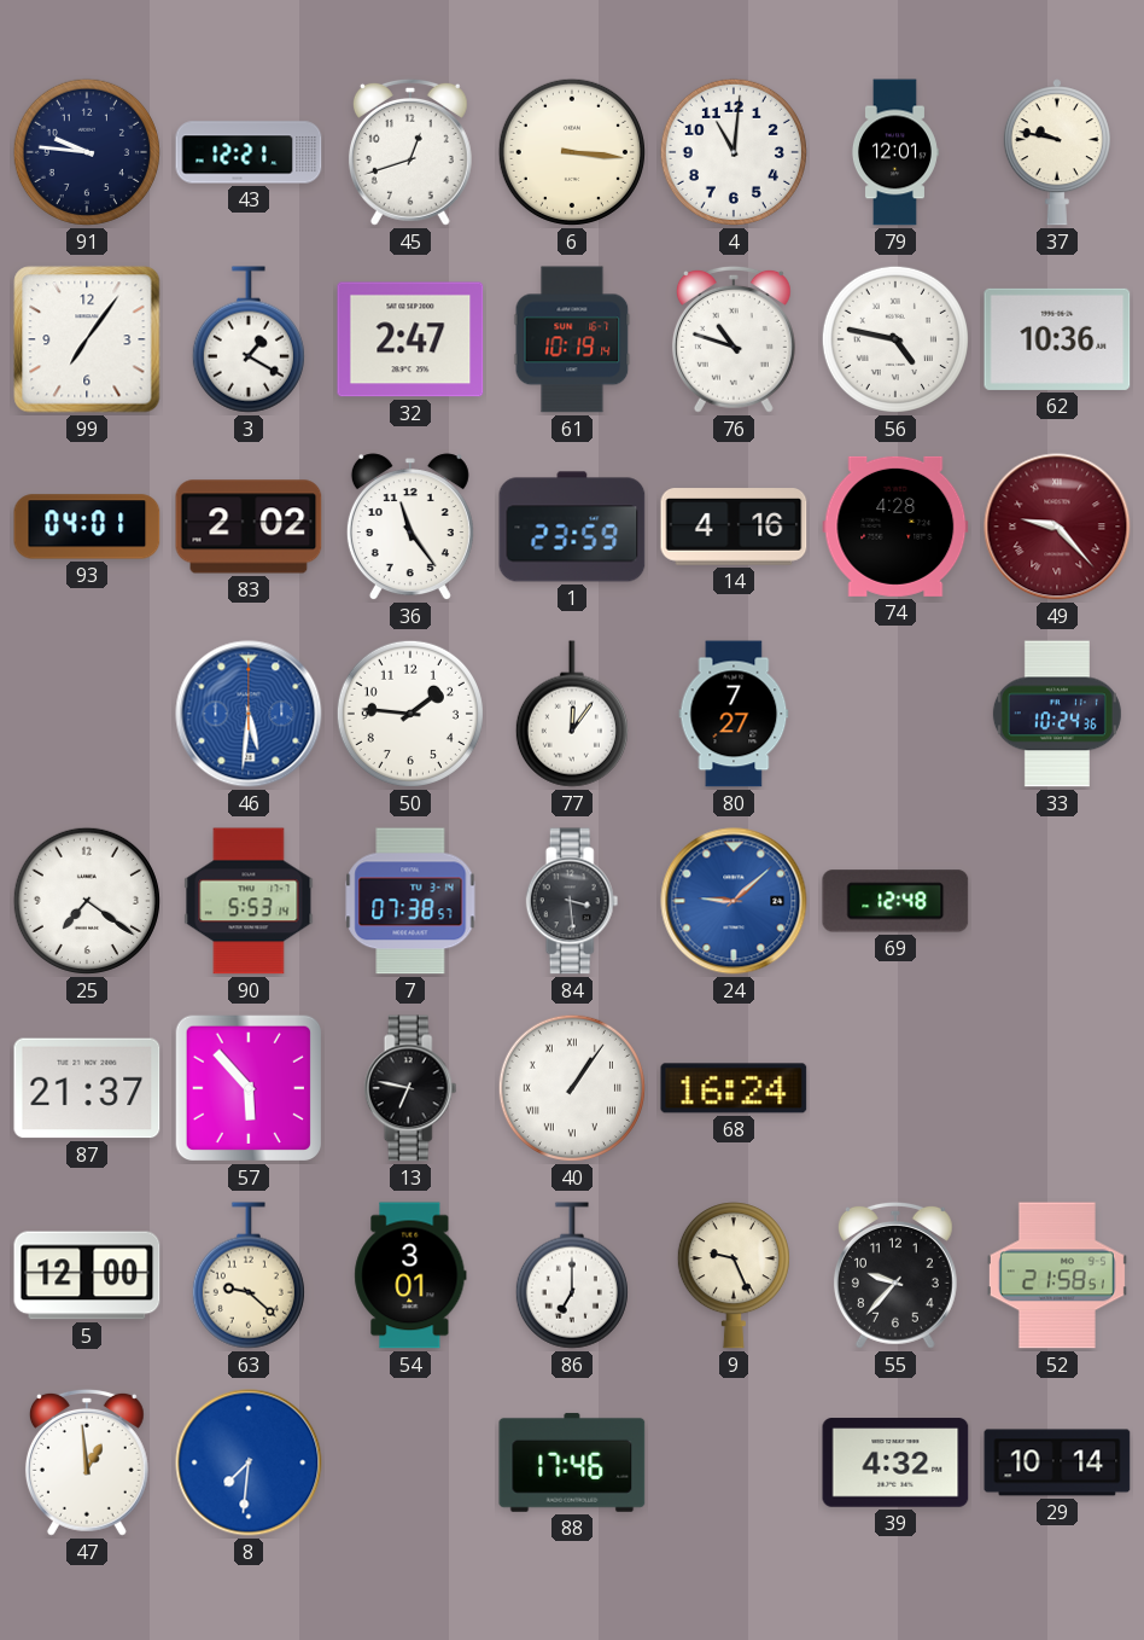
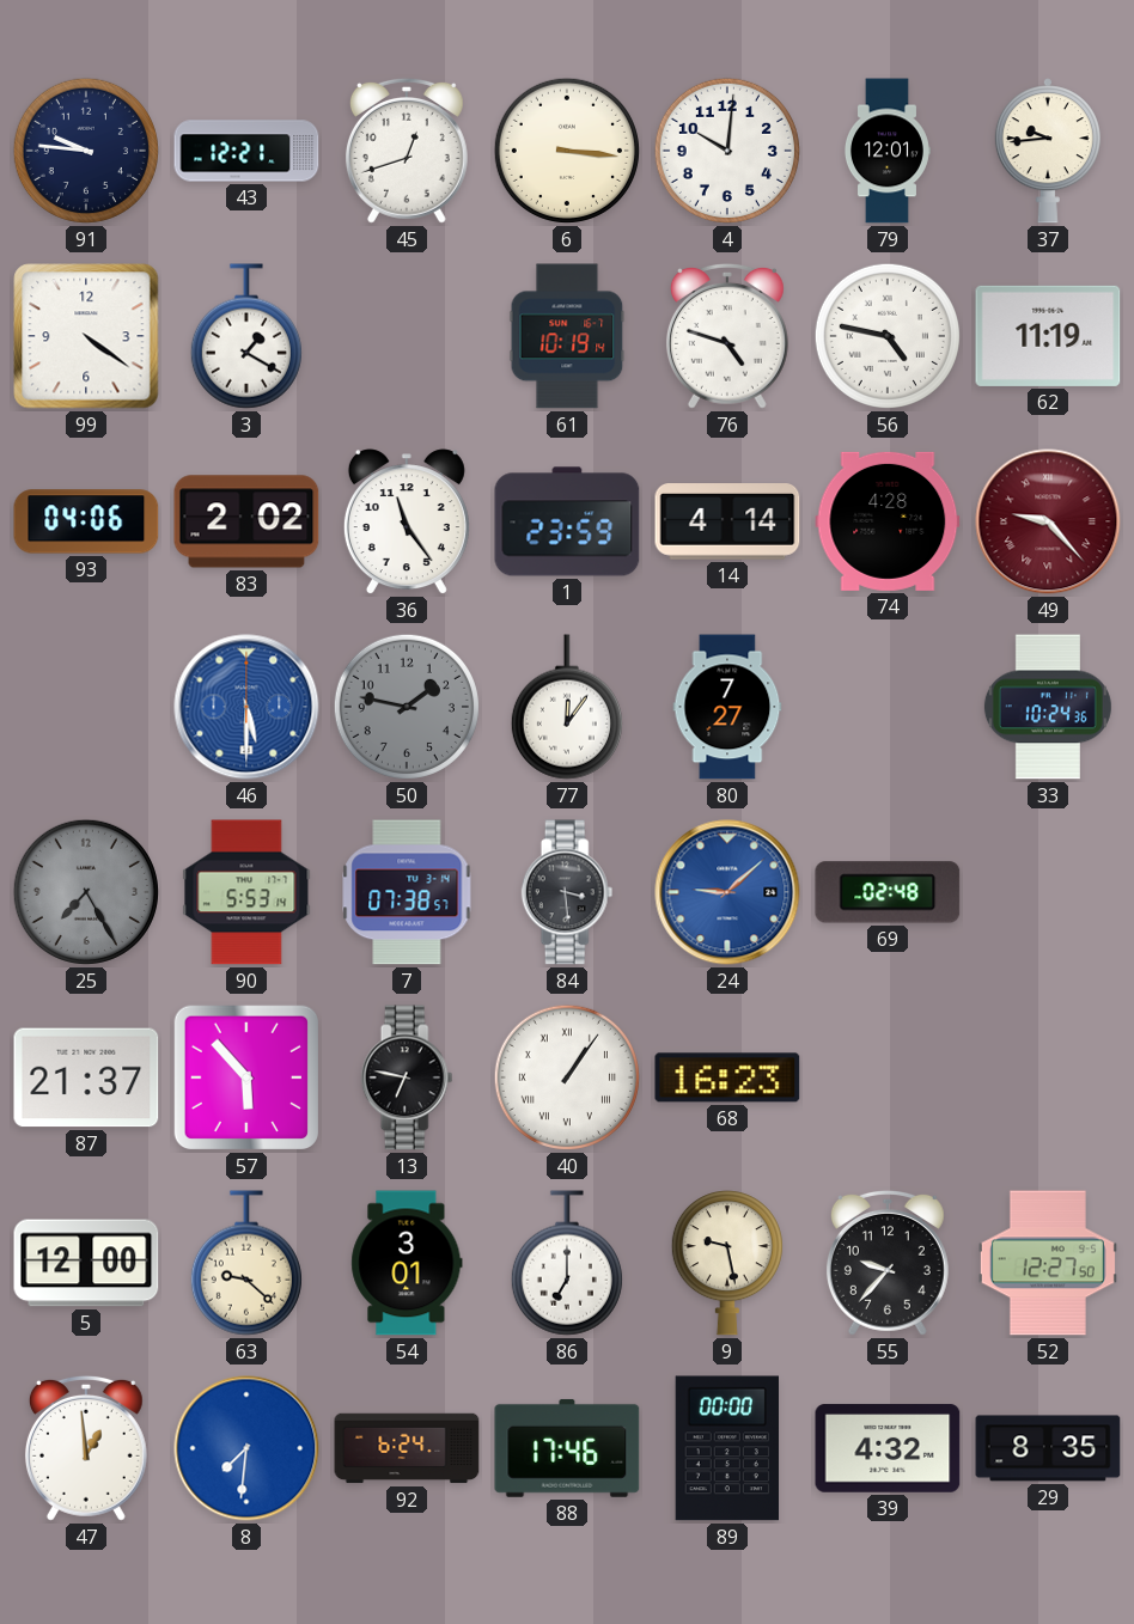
4: 11:01 -> 10:01
37: 9:47 -> 9:44
99: 7:06 -> 4:21
32: 2:47 -> none
76: 10:48 -> 4:48
62: 10:36 -> 11:19
93: 04:01 -> 04:06
14: 4:16 -> 4:14
46: 5:31 -> 5:30
50: 1:46 -> 1:47
50 dial: white -> grey
25: 7:21 -> 7:25
25 dial: white -> grey
69: 12:48 -> 02:48
68: 16:24 -> 16:23
9: 9:26 -> 9:28
52: 21:58 -> 12:27
92: none -> 6:24
89: none -> 00:00
29: 10:14 -> 8:35
